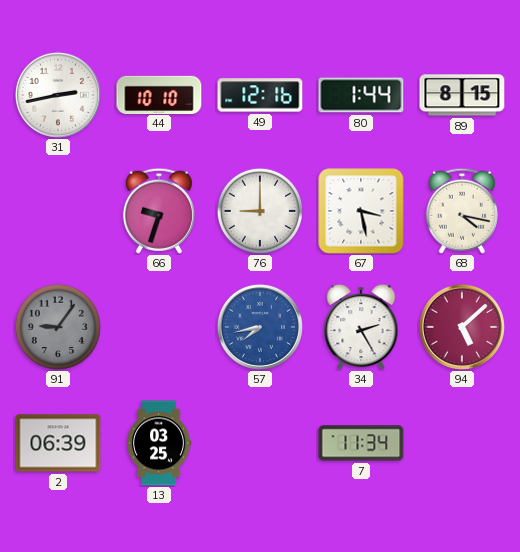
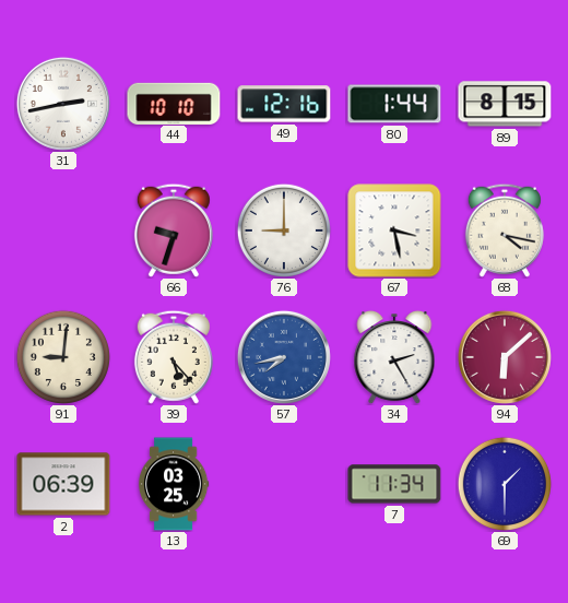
91: 9:06 -> 9:01
91 dial: grey -> cream
39: none -> 5:23
94: 5:08 -> 6:08
69: none -> 1:30
